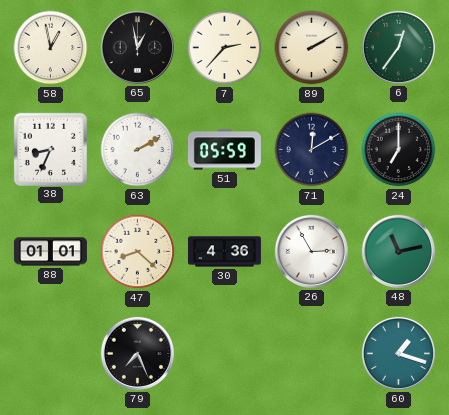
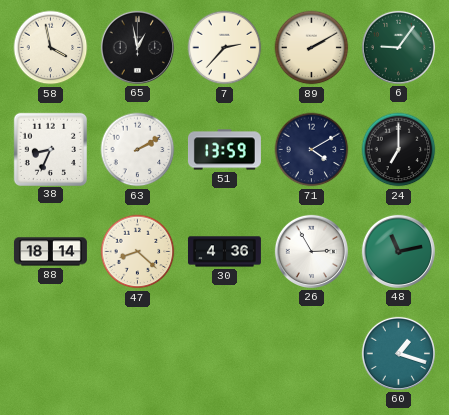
58: 12:58 -> 3:58
6: 12:36 -> 9:06
51: 05:59 -> 13:59
71: 12:10 -> 4:10
88: 01:01 -> 18:14
79: 7:26 -> none
